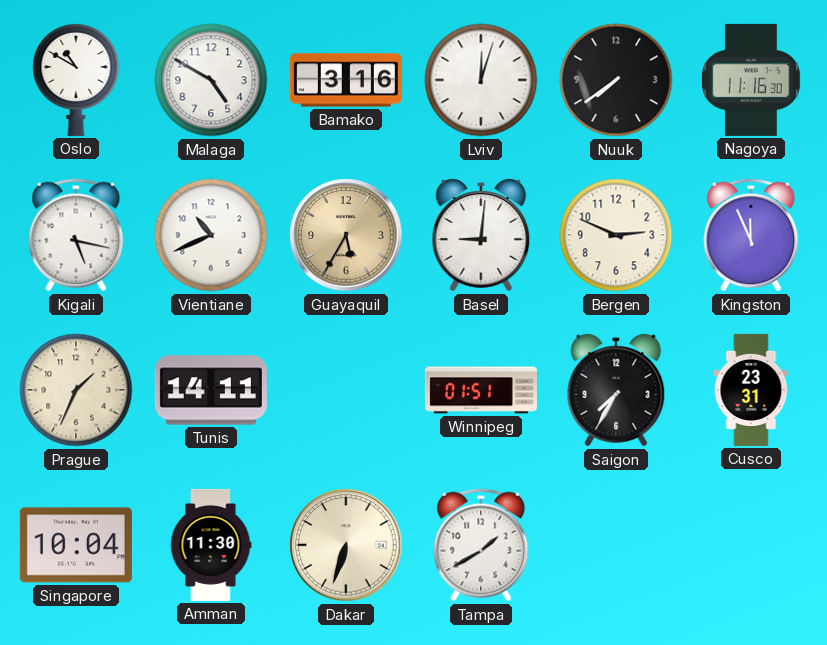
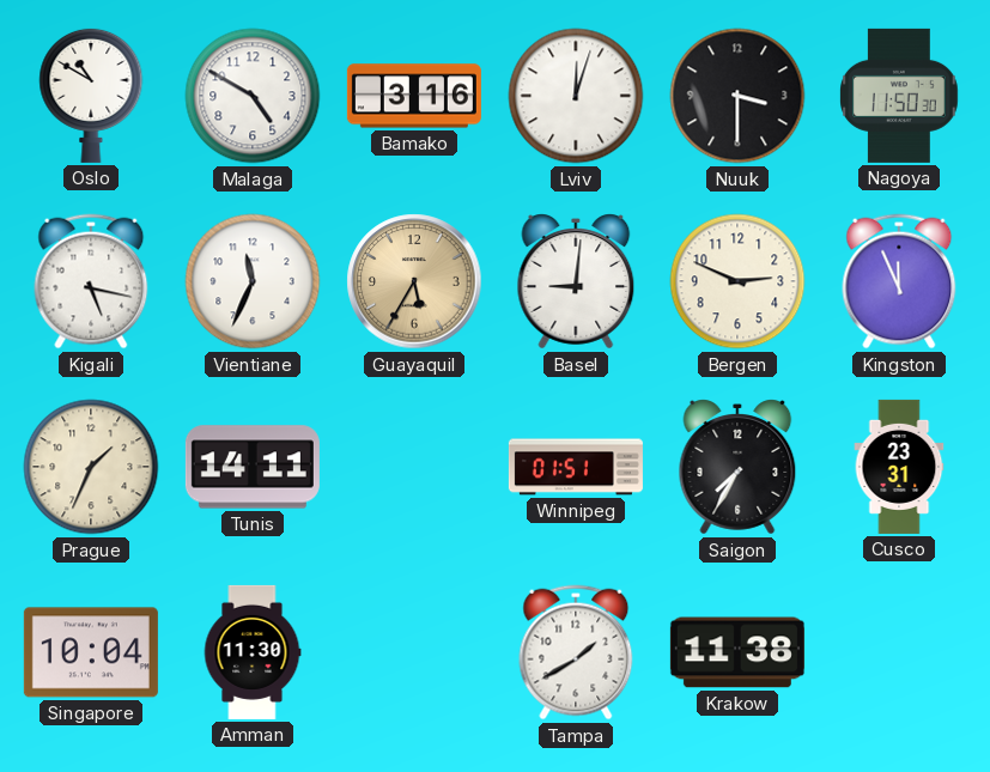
Nuuk: 7:39 -> 3:30
Nagoya: 11:16 -> 11:50
Vientiane: 10:41 -> 11:34
Dakar: 6:33 -> none
Krakow: none -> 11:38
